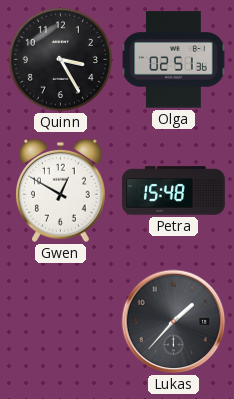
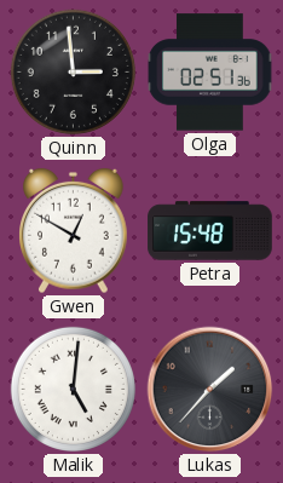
Quinn: 3:25 -> 2:59
Malik: none -> 5:01
